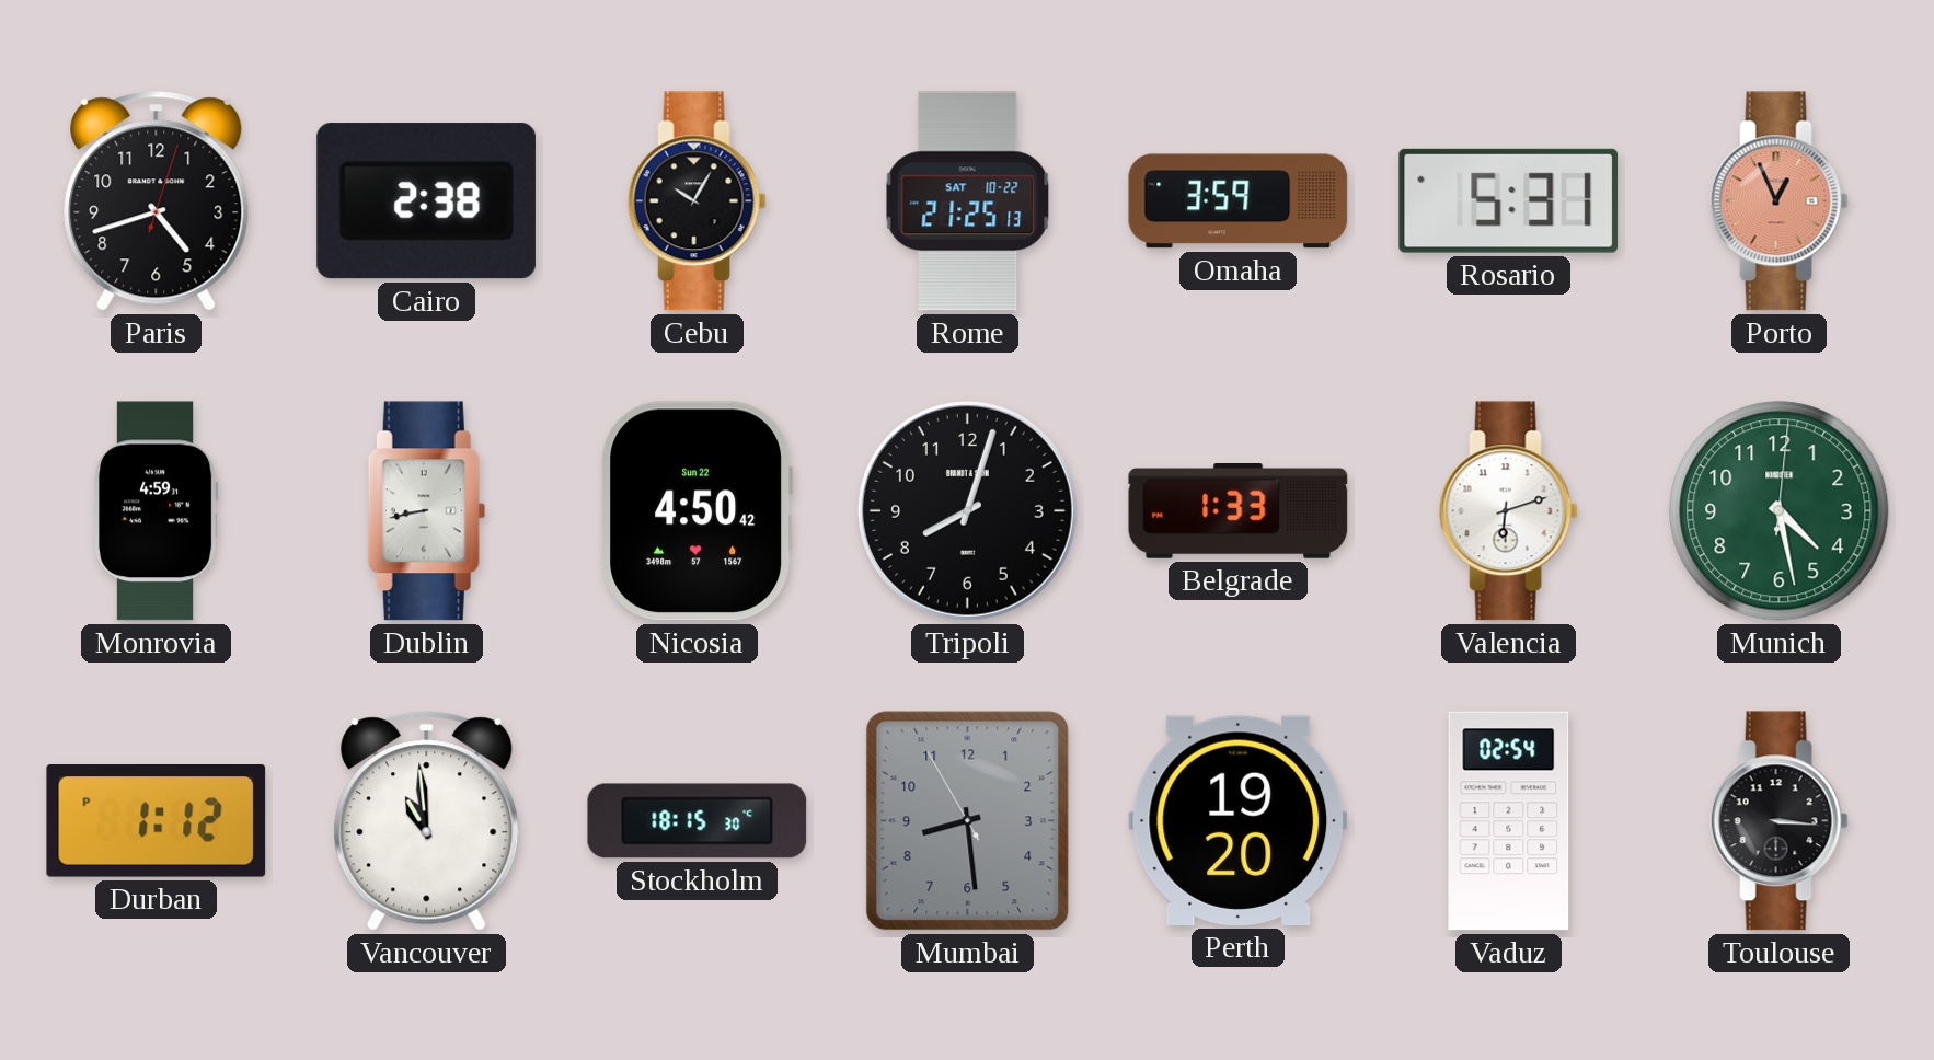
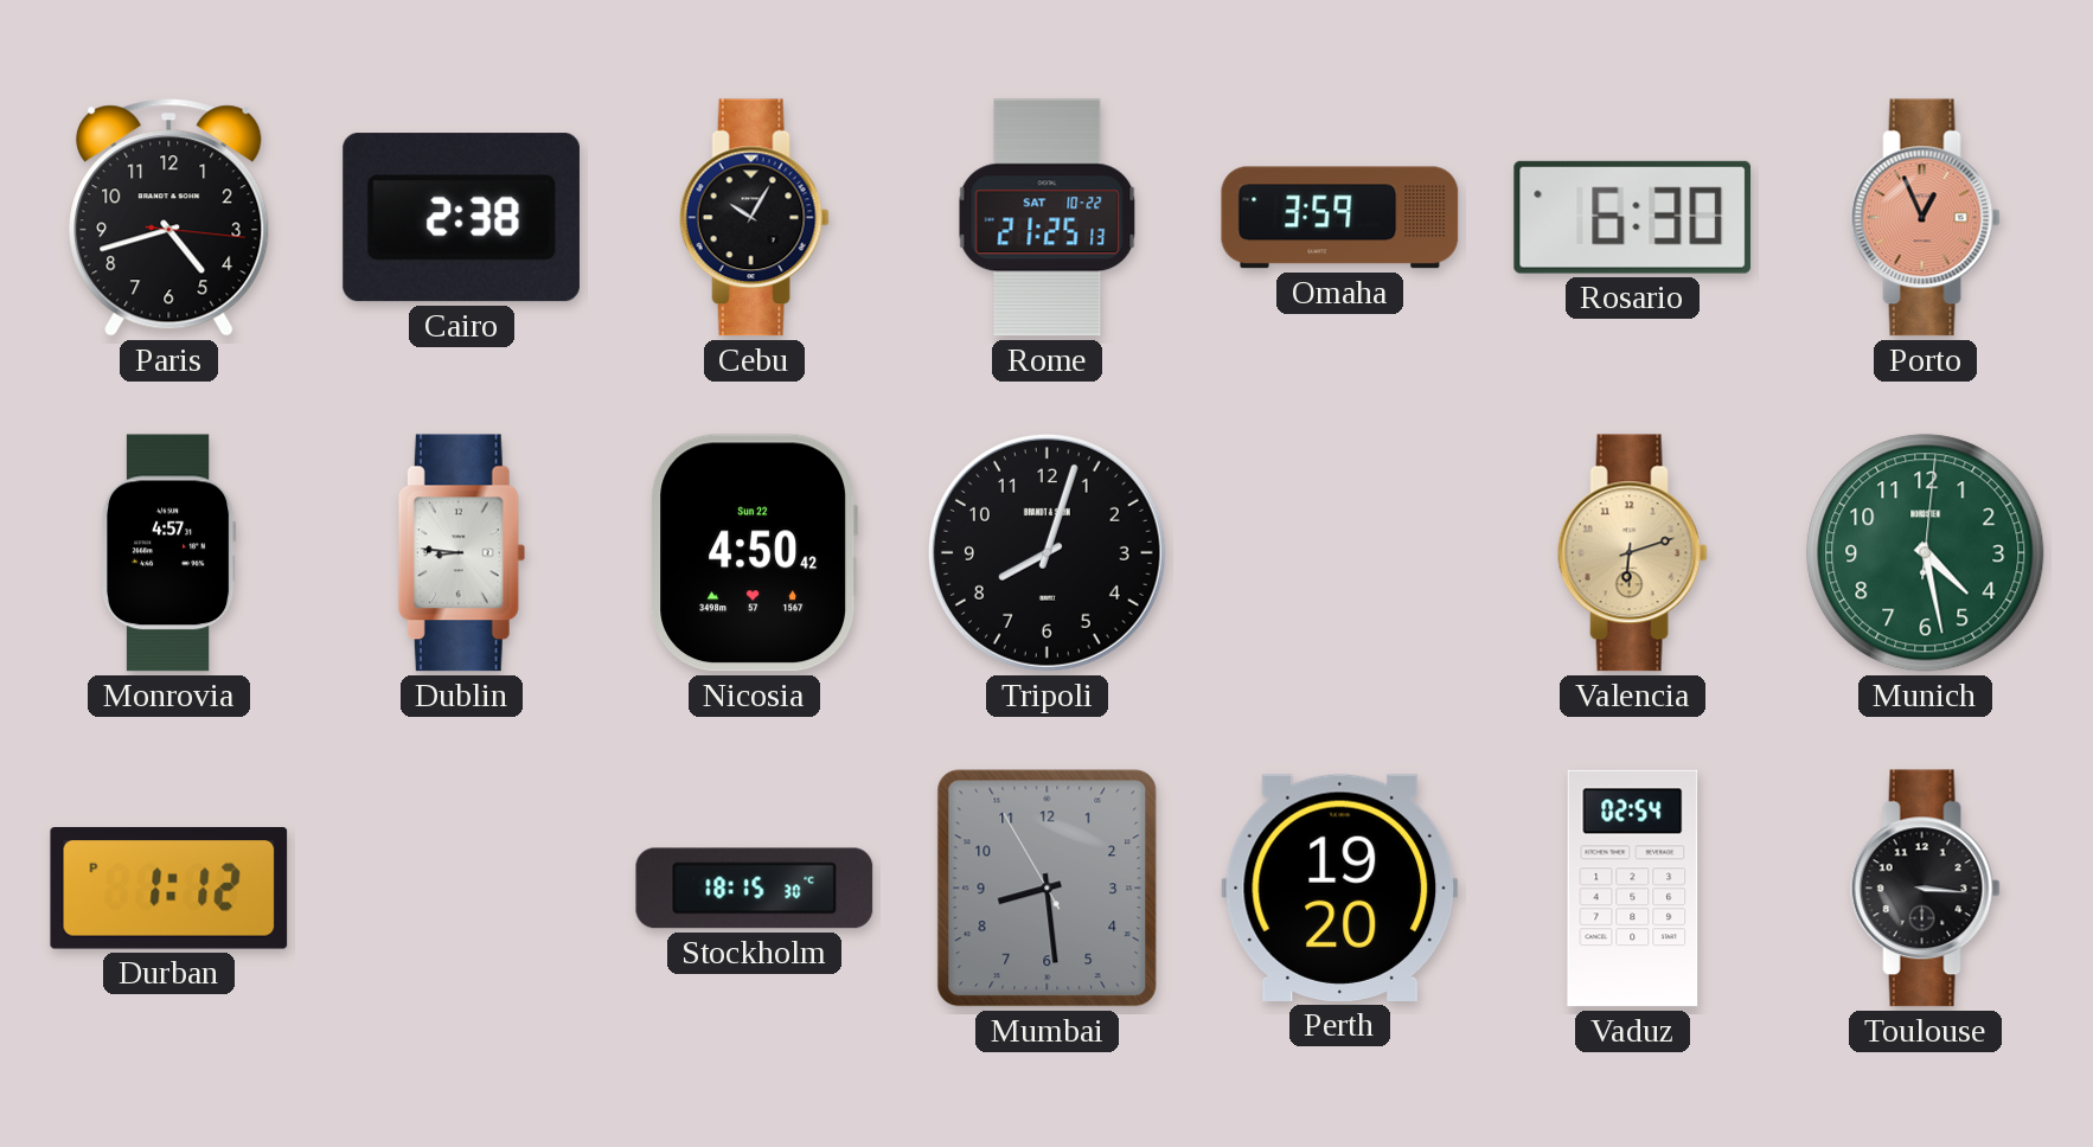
Paris: 4:42:03 -> 4:42:16
Rosario: 5:31 -> 6:30
Monrovia: 4:59 -> 4:57
Dublin: 8:43 -> 8:46
Belgrade: 1:33 -> none
Valencia dial: white -> champagne
Vancouver: 10:59 -> none
